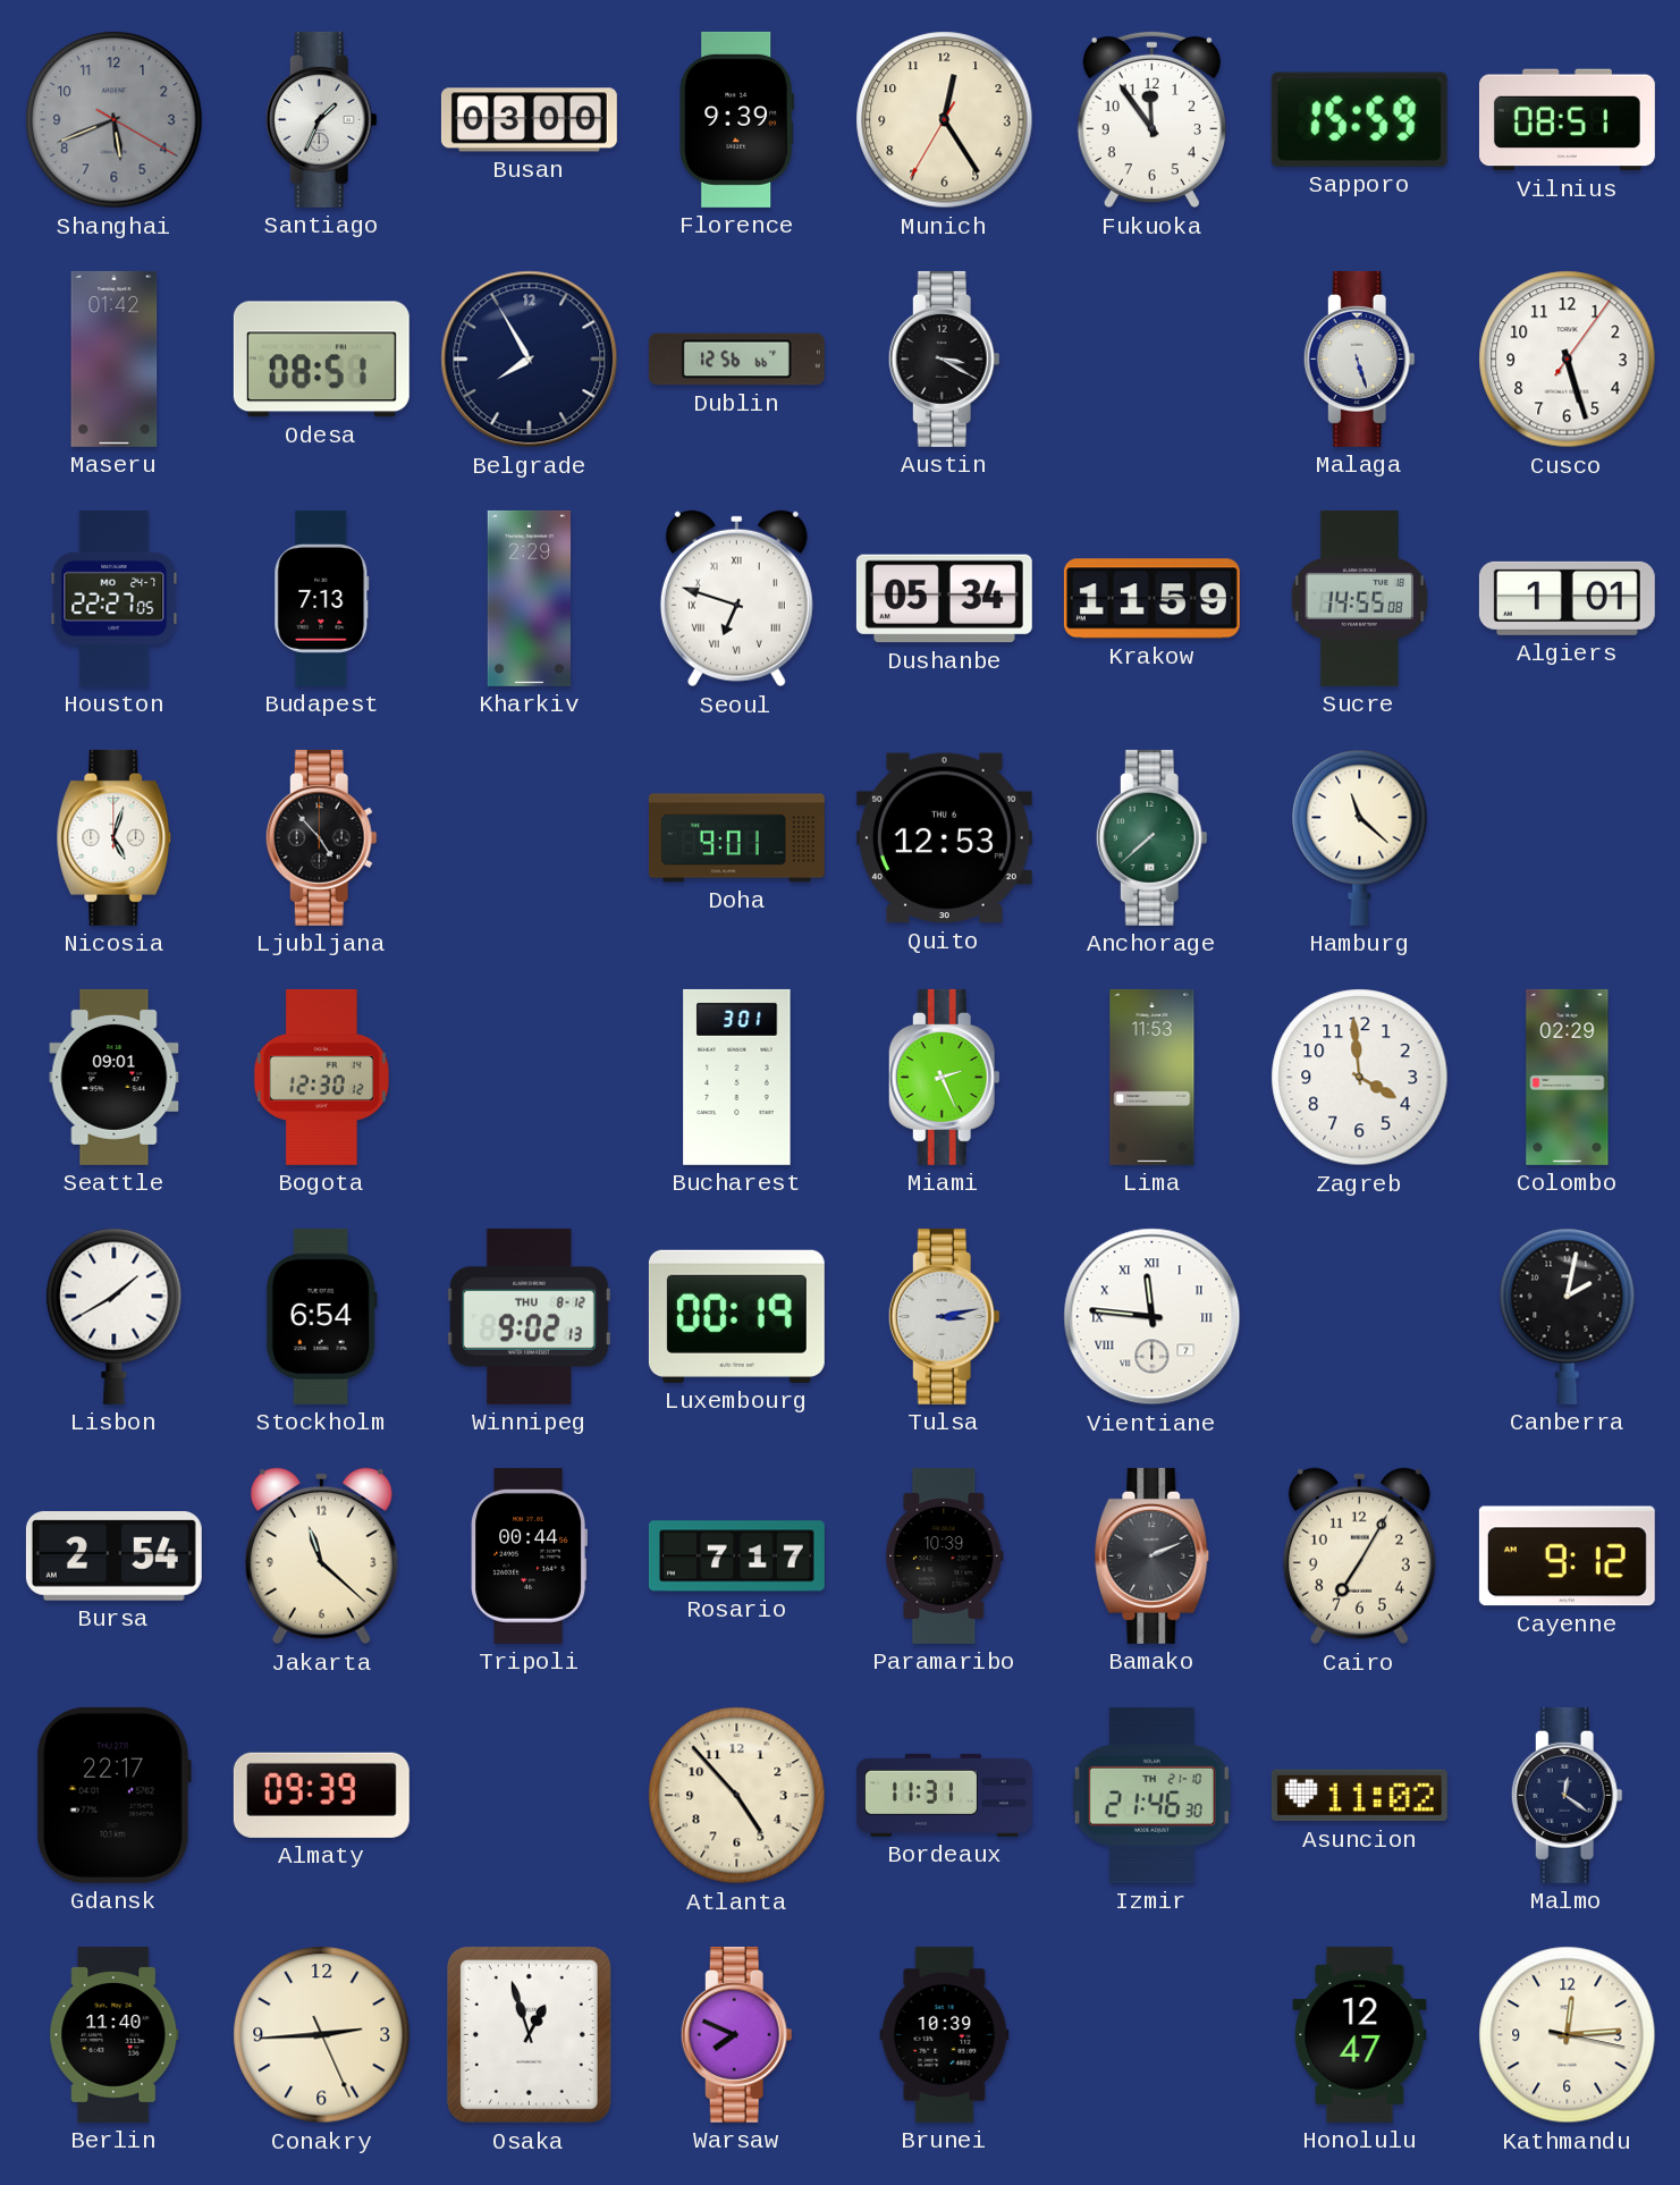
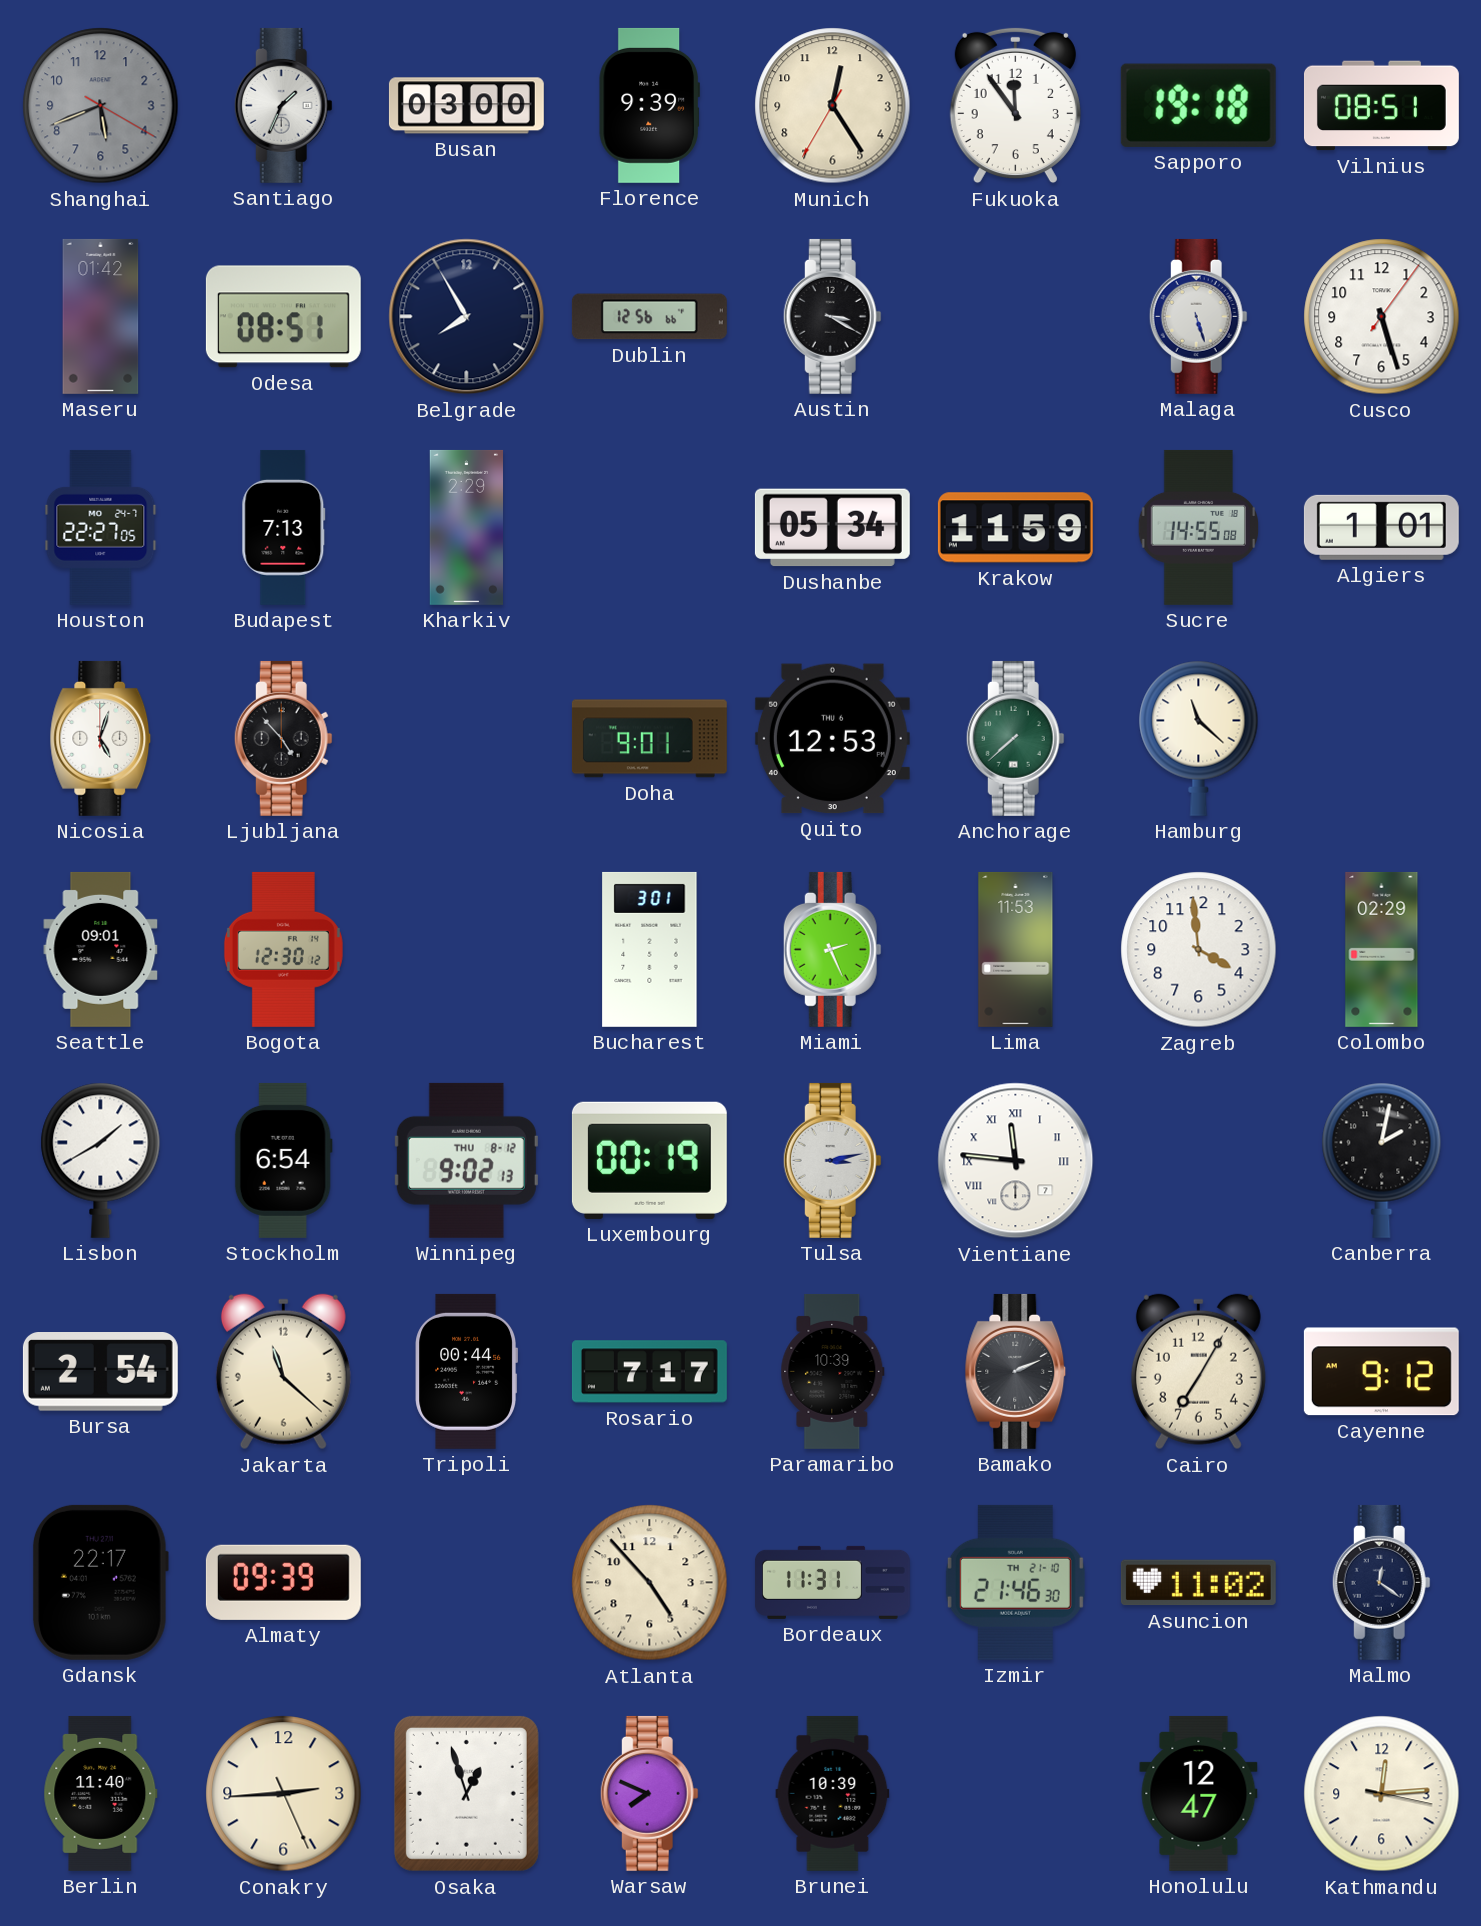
Sapporo: 15:59 -> 19:18
Seoul: 6:48 -> none
